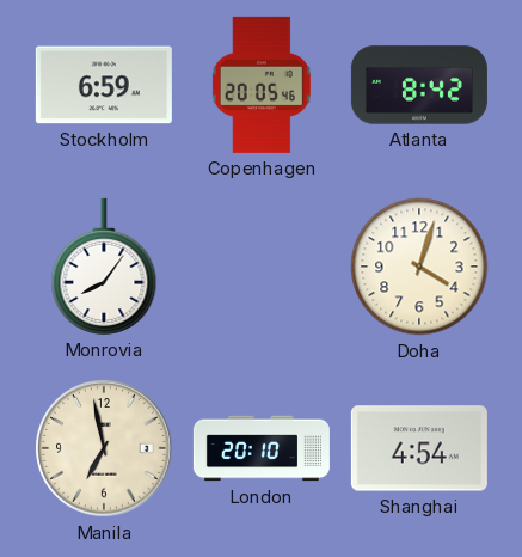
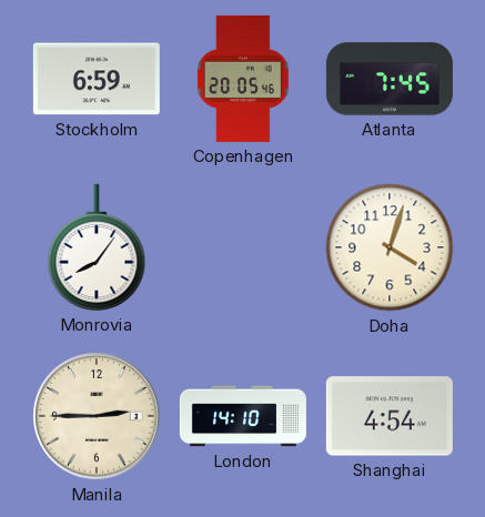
Atlanta: 8:42 -> 7:45
Manila: 6:58 -> 2:45
London: 20:10 -> 14:10
